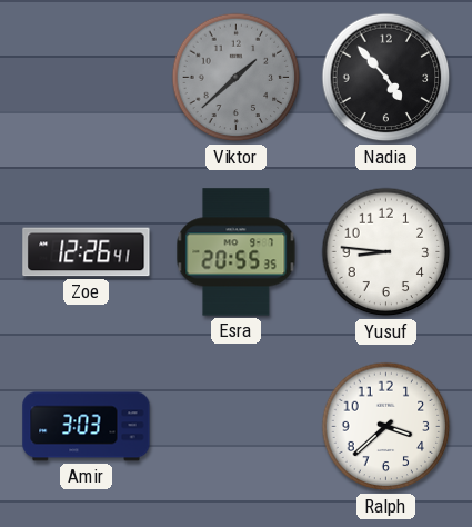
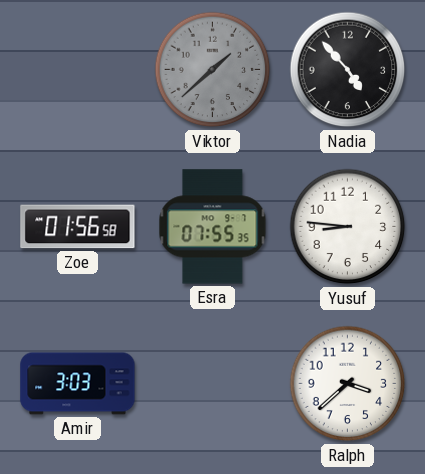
Zoe: 12:26 -> 01:56
Esra: 20:55 -> 07:55
